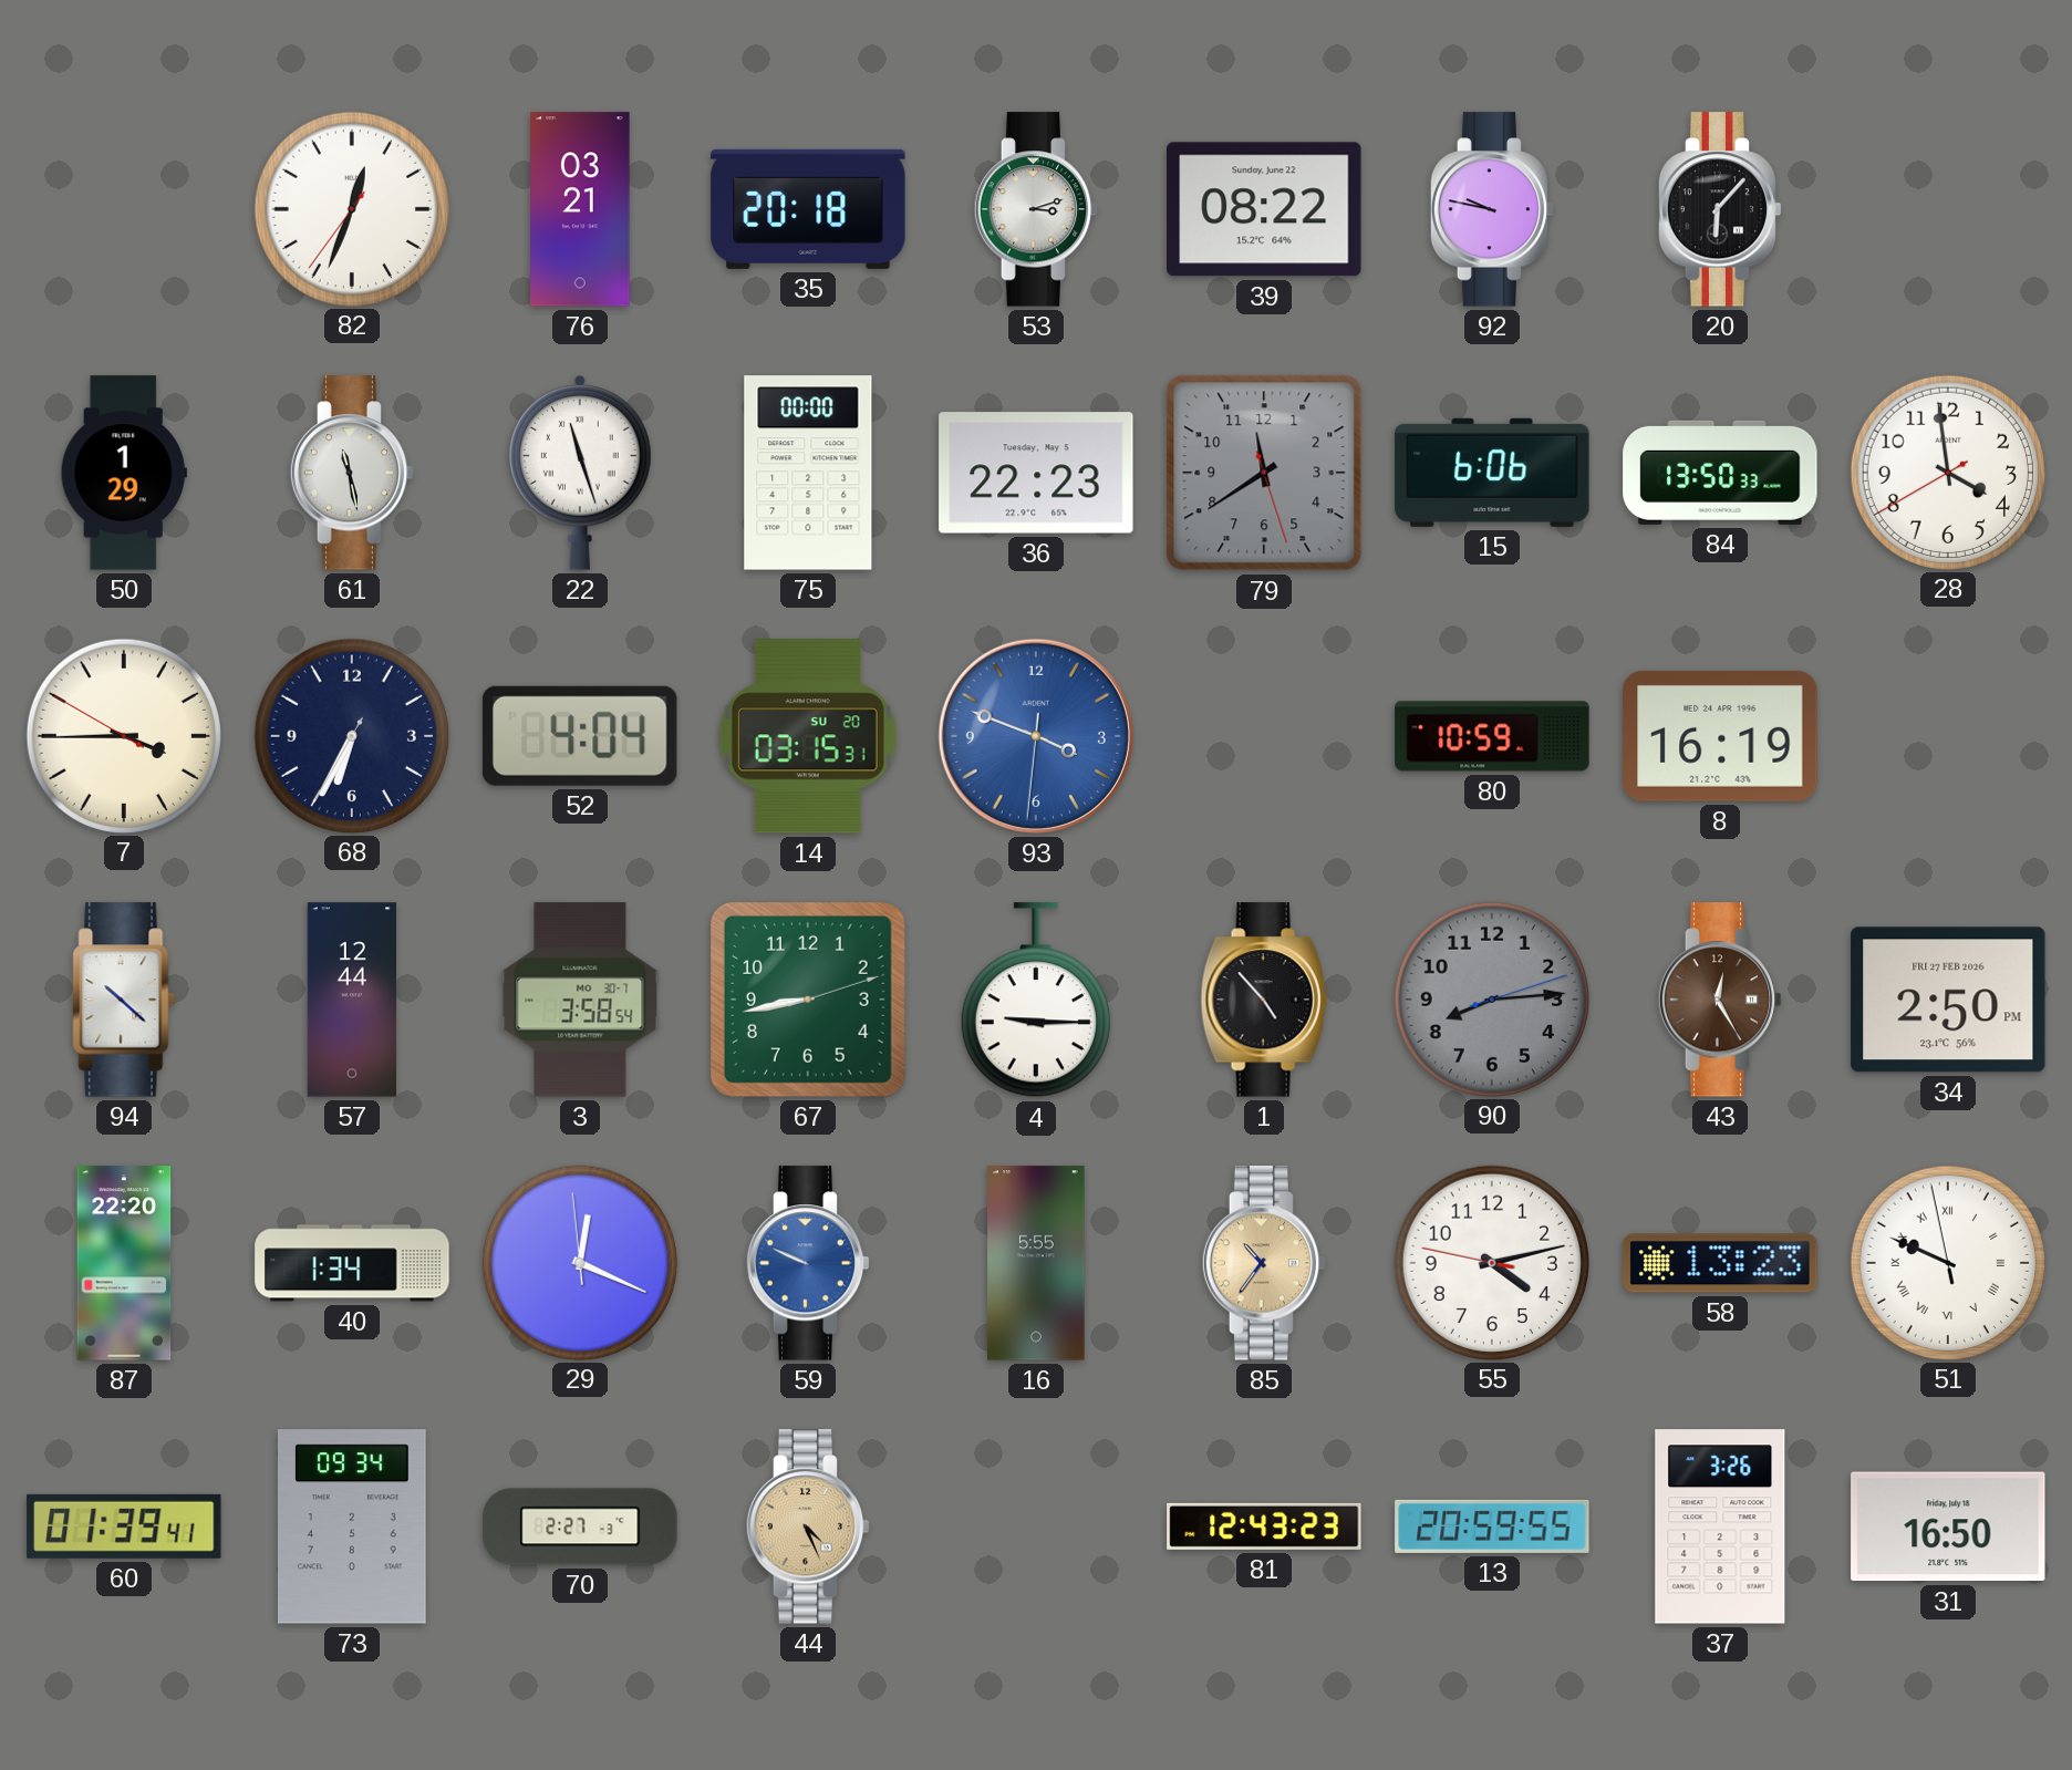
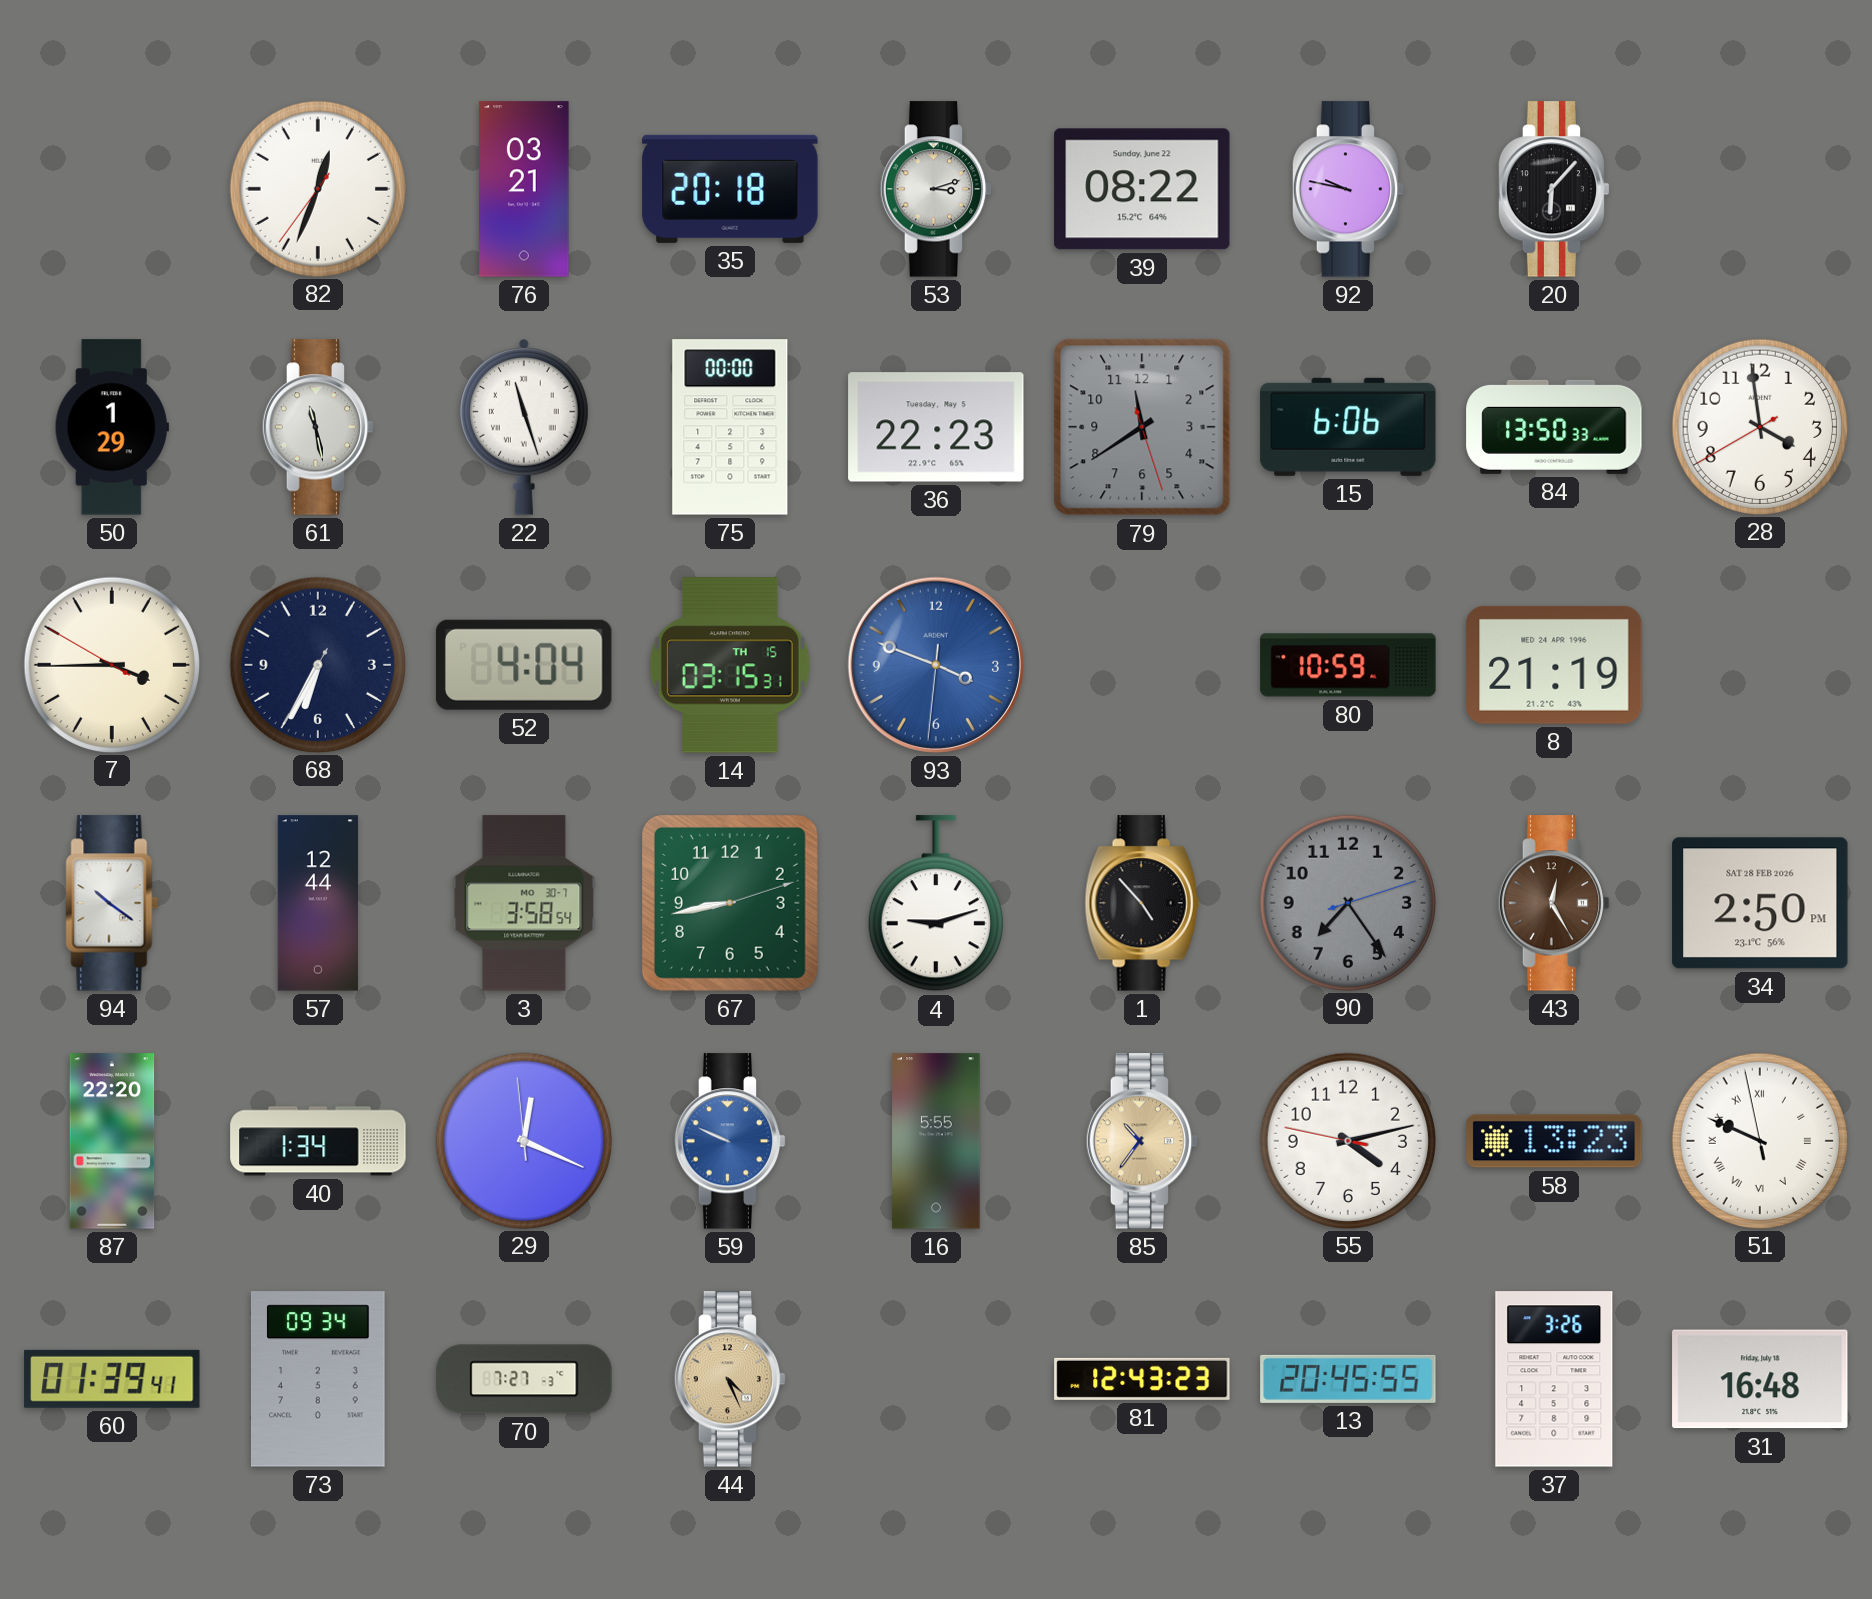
14 date: SU 20 -> TH 15
8: 16:19 -> 21:19
94: 10:22 -> 10:21
4: 9:15 -> 9:12
90: 8:14 -> 7:24
34 date: FRI 27 FEB 2026 -> SAT 28 FEB 2026
70: 2:27 -> 7:27
13: 20:59 -> 20:45
31: 16:50 -> 16:48
